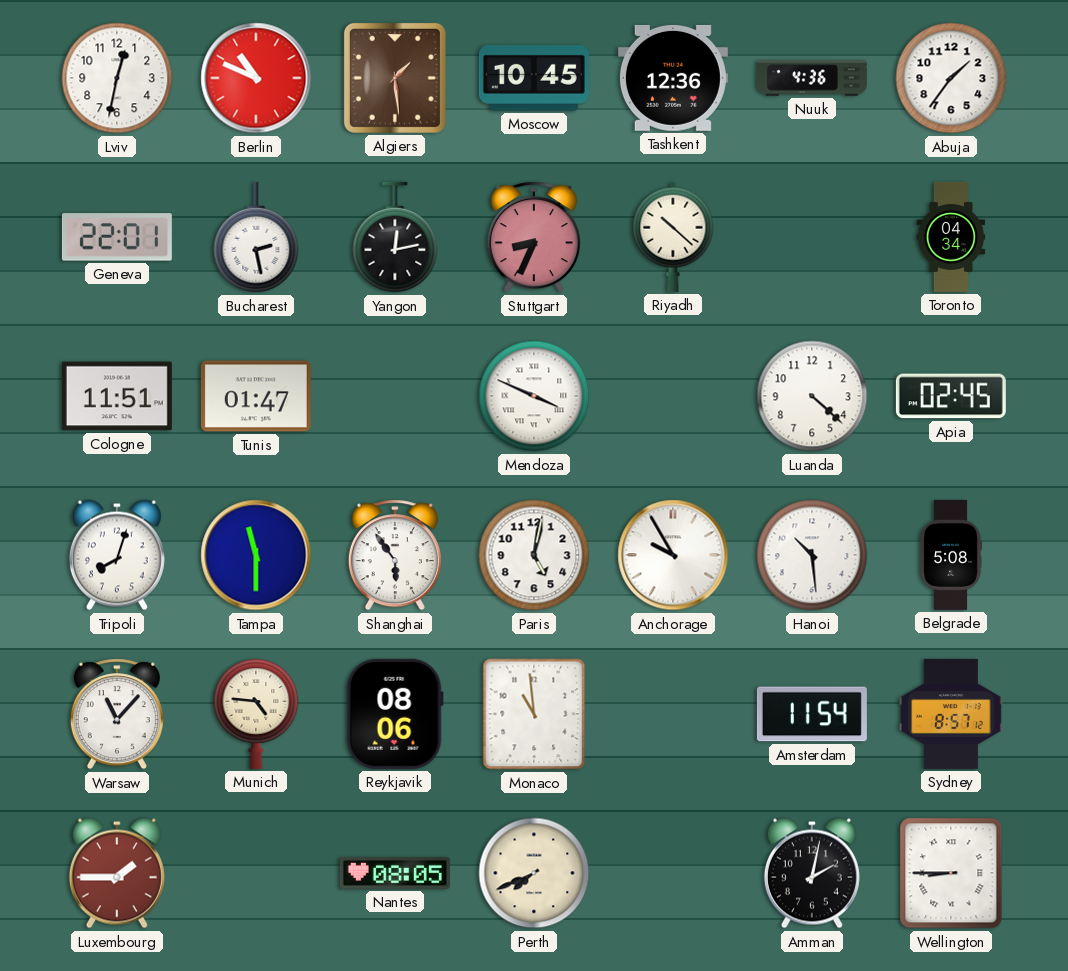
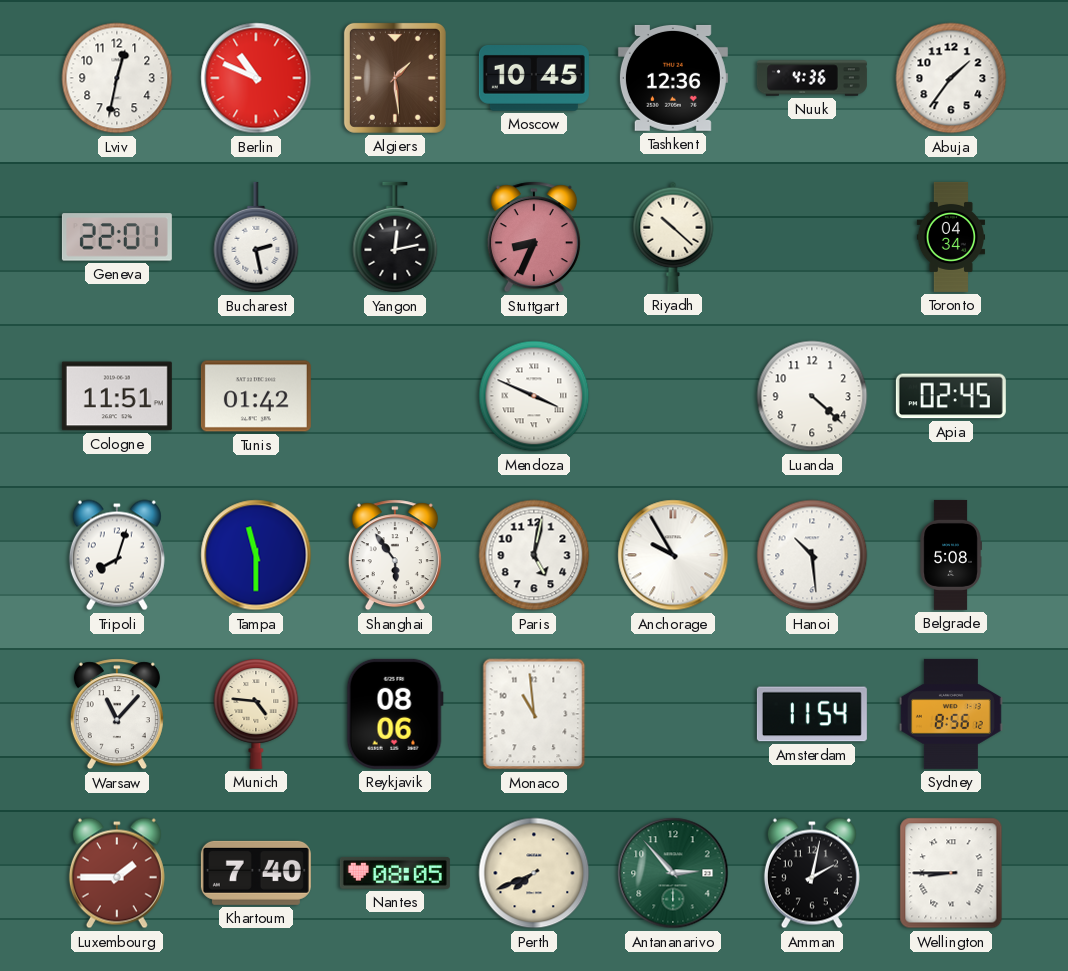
Tunis: 01:47 -> 01:42
Sydney: 8:57 -> 8:56
Khartoum: none -> 7:40
Antananarivo: none -> 2:53
